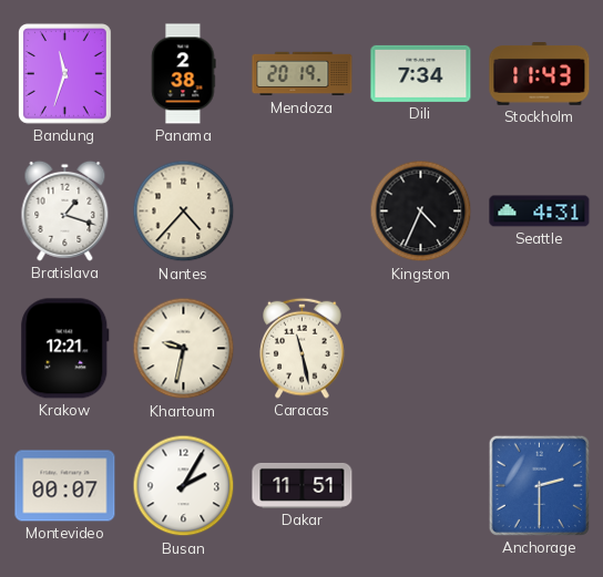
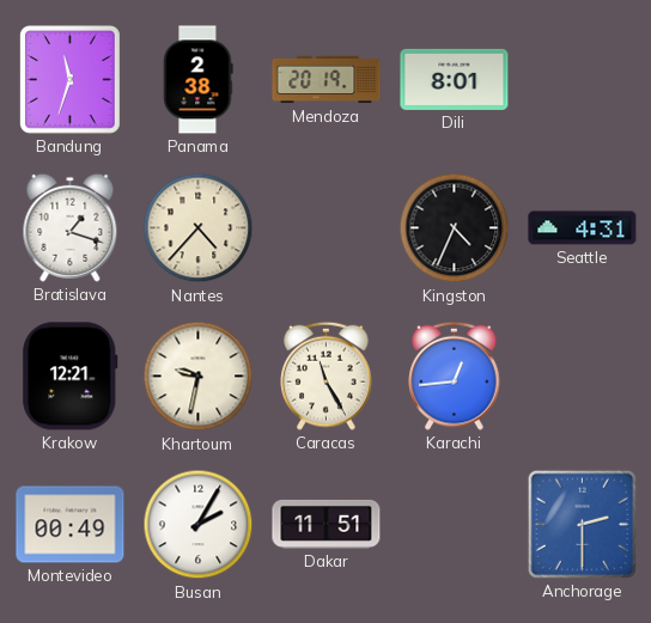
Dili: 7:34 -> 8:01
Stockholm: 11:43 -> none
Caracas: 11:28 -> 11:25
Karachi: none -> 12:44
Montevideo: 00:07 -> 00:49
